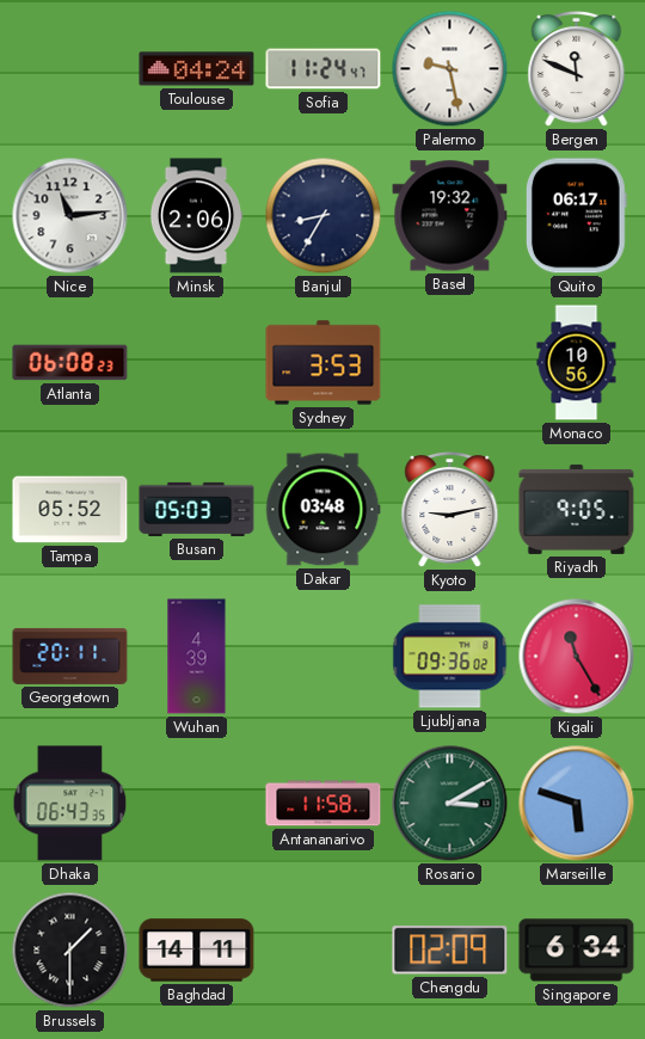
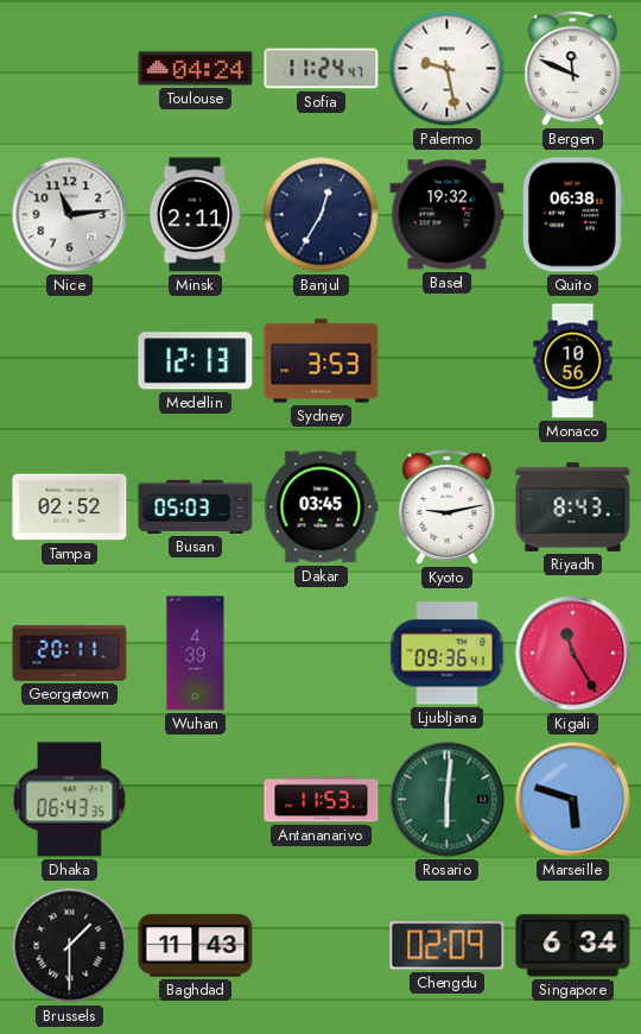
Minsk: 2:06 -> 2:11
Banjul: 8:35 -> 12:35
Quito: 06:17 -> 06:38
Atlanta: 06:08 -> none
Medellin: none -> 12:13
Tampa: 05:52 -> 02:52
Dakar: 03:48 -> 03:45
Riyadh: 9:05 -> 8:43
Ljubljana: 09:36:02 -> 09:36:41
Antananarivo: 11:58 -> 11:53
Rosario: 3:10 -> 6:01
Baghdad: 14:11 -> 11:43
